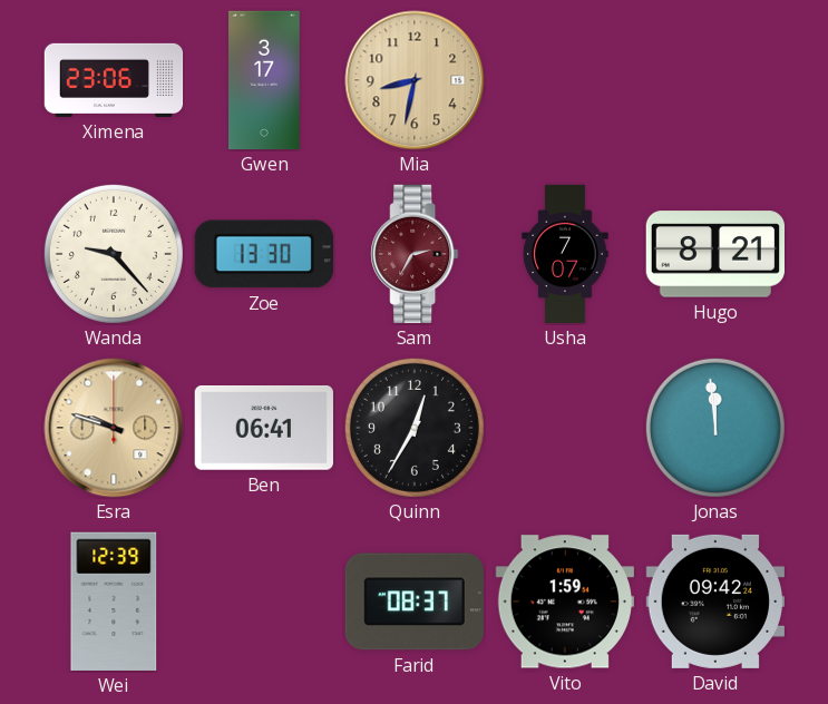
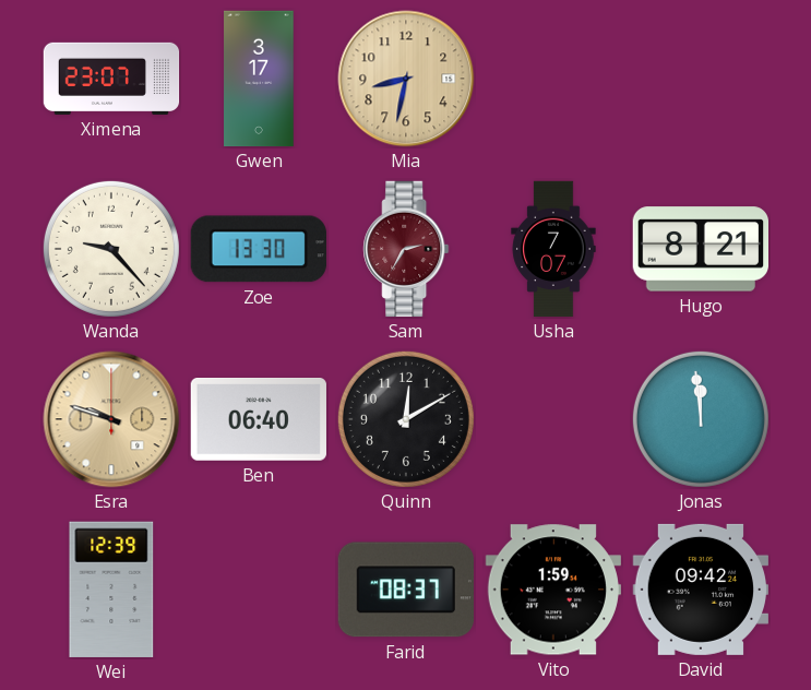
Ximena: 23:06 -> 23:07
Ben: 06:41 -> 06:40
Quinn: 12:35 -> 12:10
